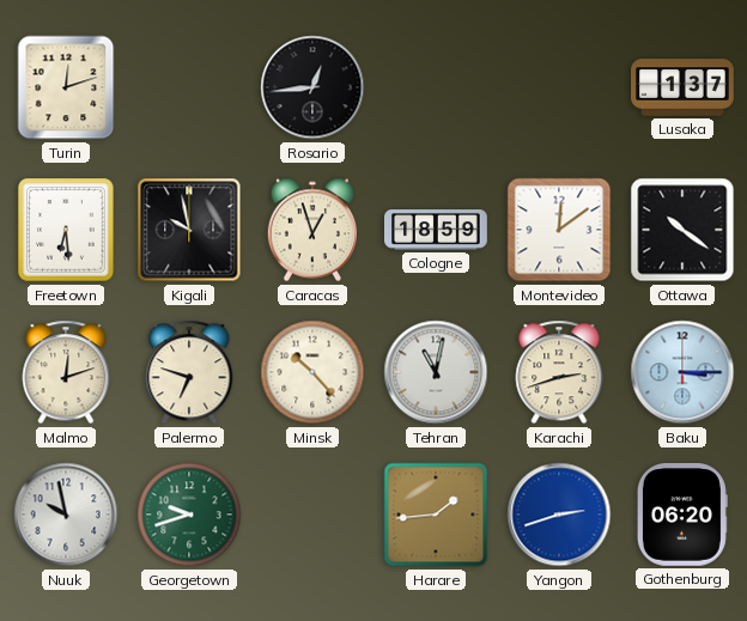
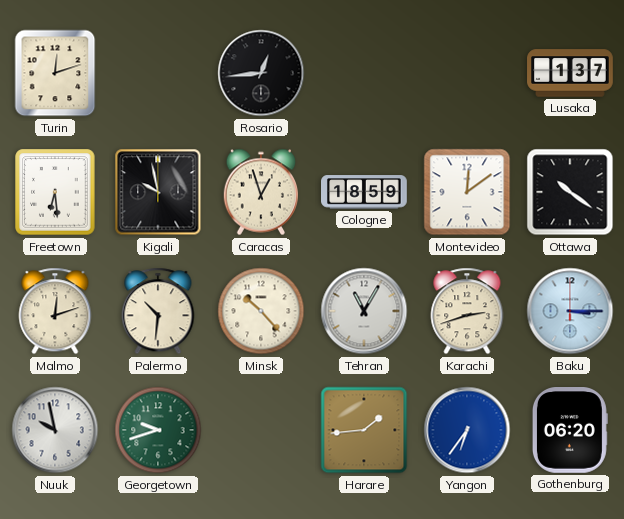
Palermo: 6:48 -> 10:31
Tehran: 11:02 -> 11:05
Yangon: 2:42 -> 6:36
